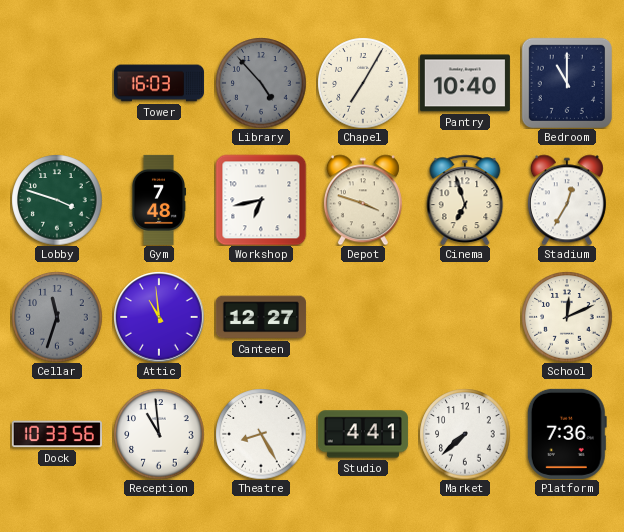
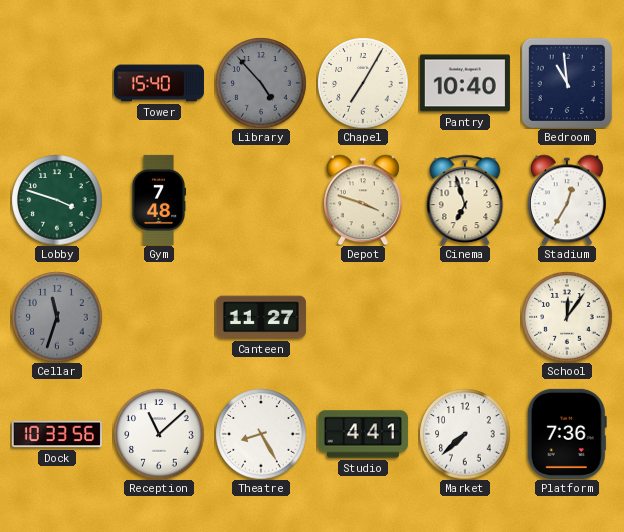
Tower: 16:03 -> 15:40
Bedroom: 11:00 -> 10:59
Workshop: 6:43 -> none
Attic: 10:59 -> none
Canteen: 12:27 -> 11:27
School: 12:11 -> 12:06
Reception: 10:59 -> 11:08
